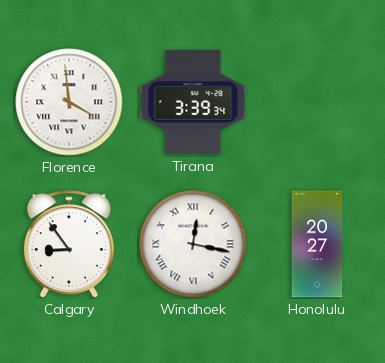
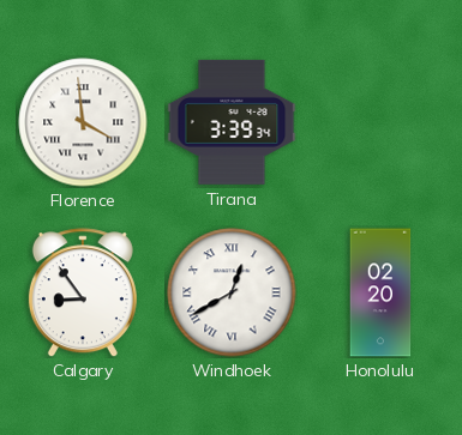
Windhoek: 12:17 -> 12:40
Honolulu: 20:27 -> 02:20
